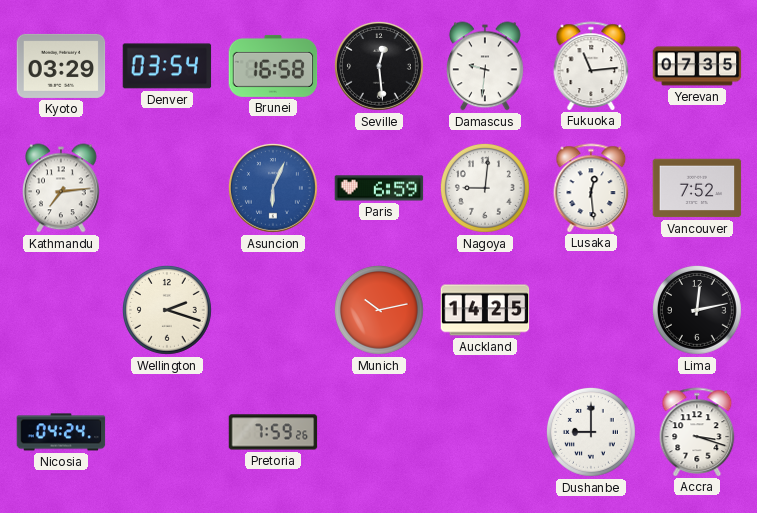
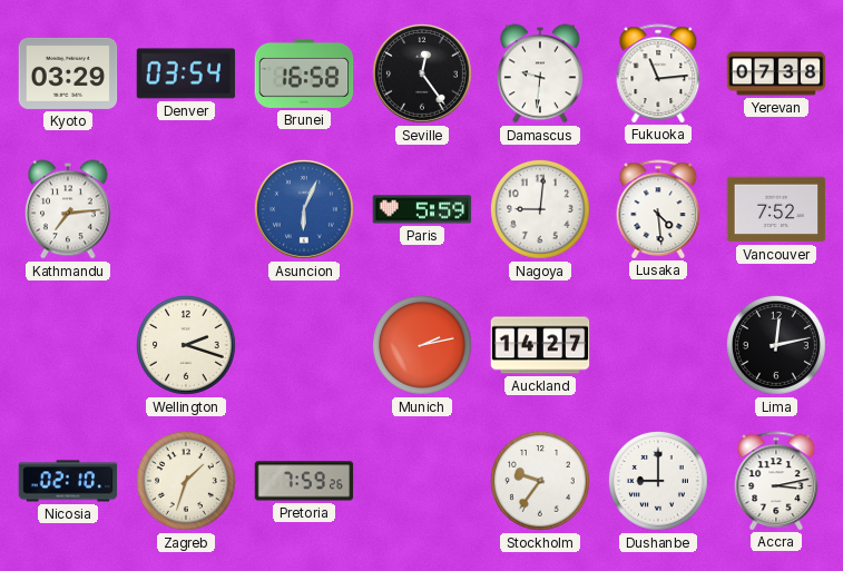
Seville: 12:29 -> 12:24
Yerevan: 07:35 -> 07:38
Paris: 6:59 -> 5:59
Lusaka: 12:29 -> 4:29
Munich: 10:13 -> 2:13
Auckland: 14:25 -> 14:27
Nicosia: 04:24 -> 02:10
Zagreb: none -> 1:33
Stockholm: none -> 9:36
Accra: 3:18 -> 3:13
